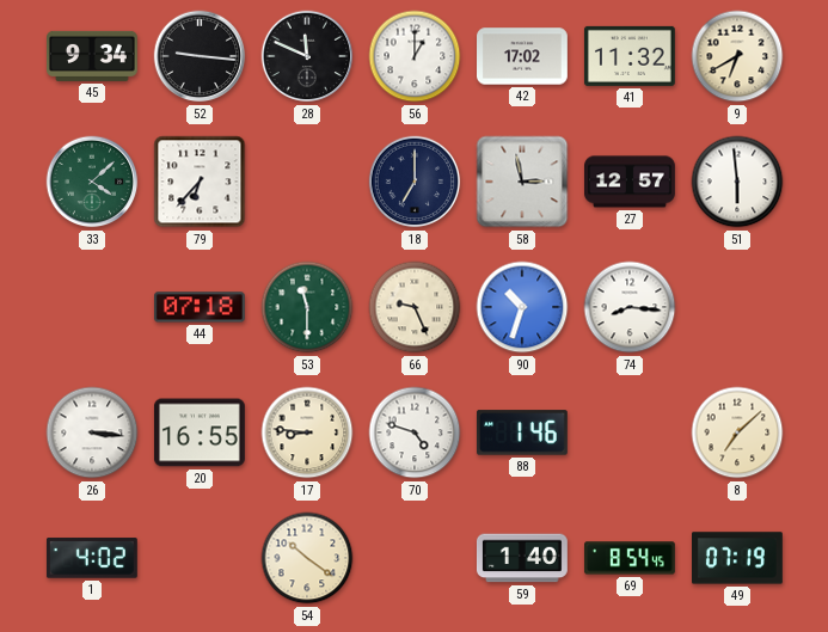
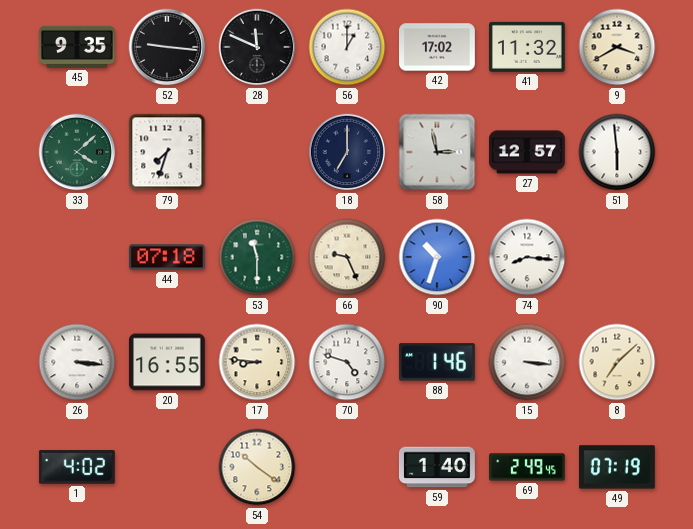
45: 9:34 -> 9:35
9: 6:40 -> 3:40
79: 6:37 -> 7:33
15: none -> 3:16
69: 8:54 -> 2:49
